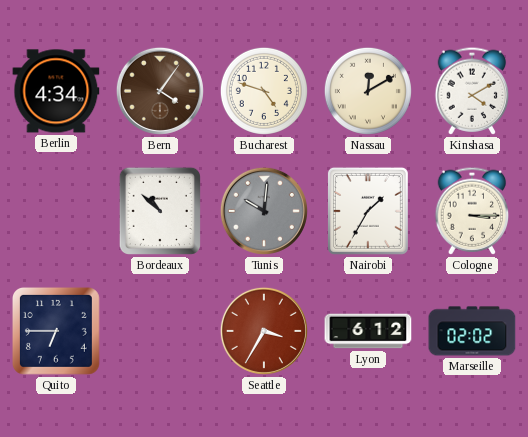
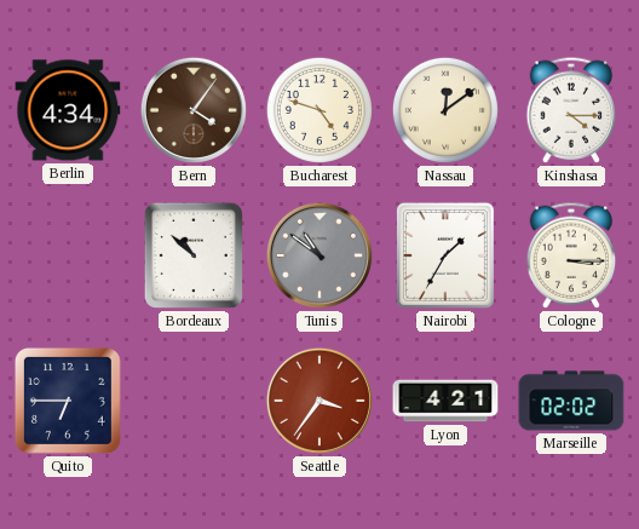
Nassau: 12:10 -> 12:09
Kinshasa: 4:10 -> 4:15
Tunis: 10:01 -> 10:51
Seattle: 3:35 -> 3:36
Lyon: 6:12 -> 4:21
